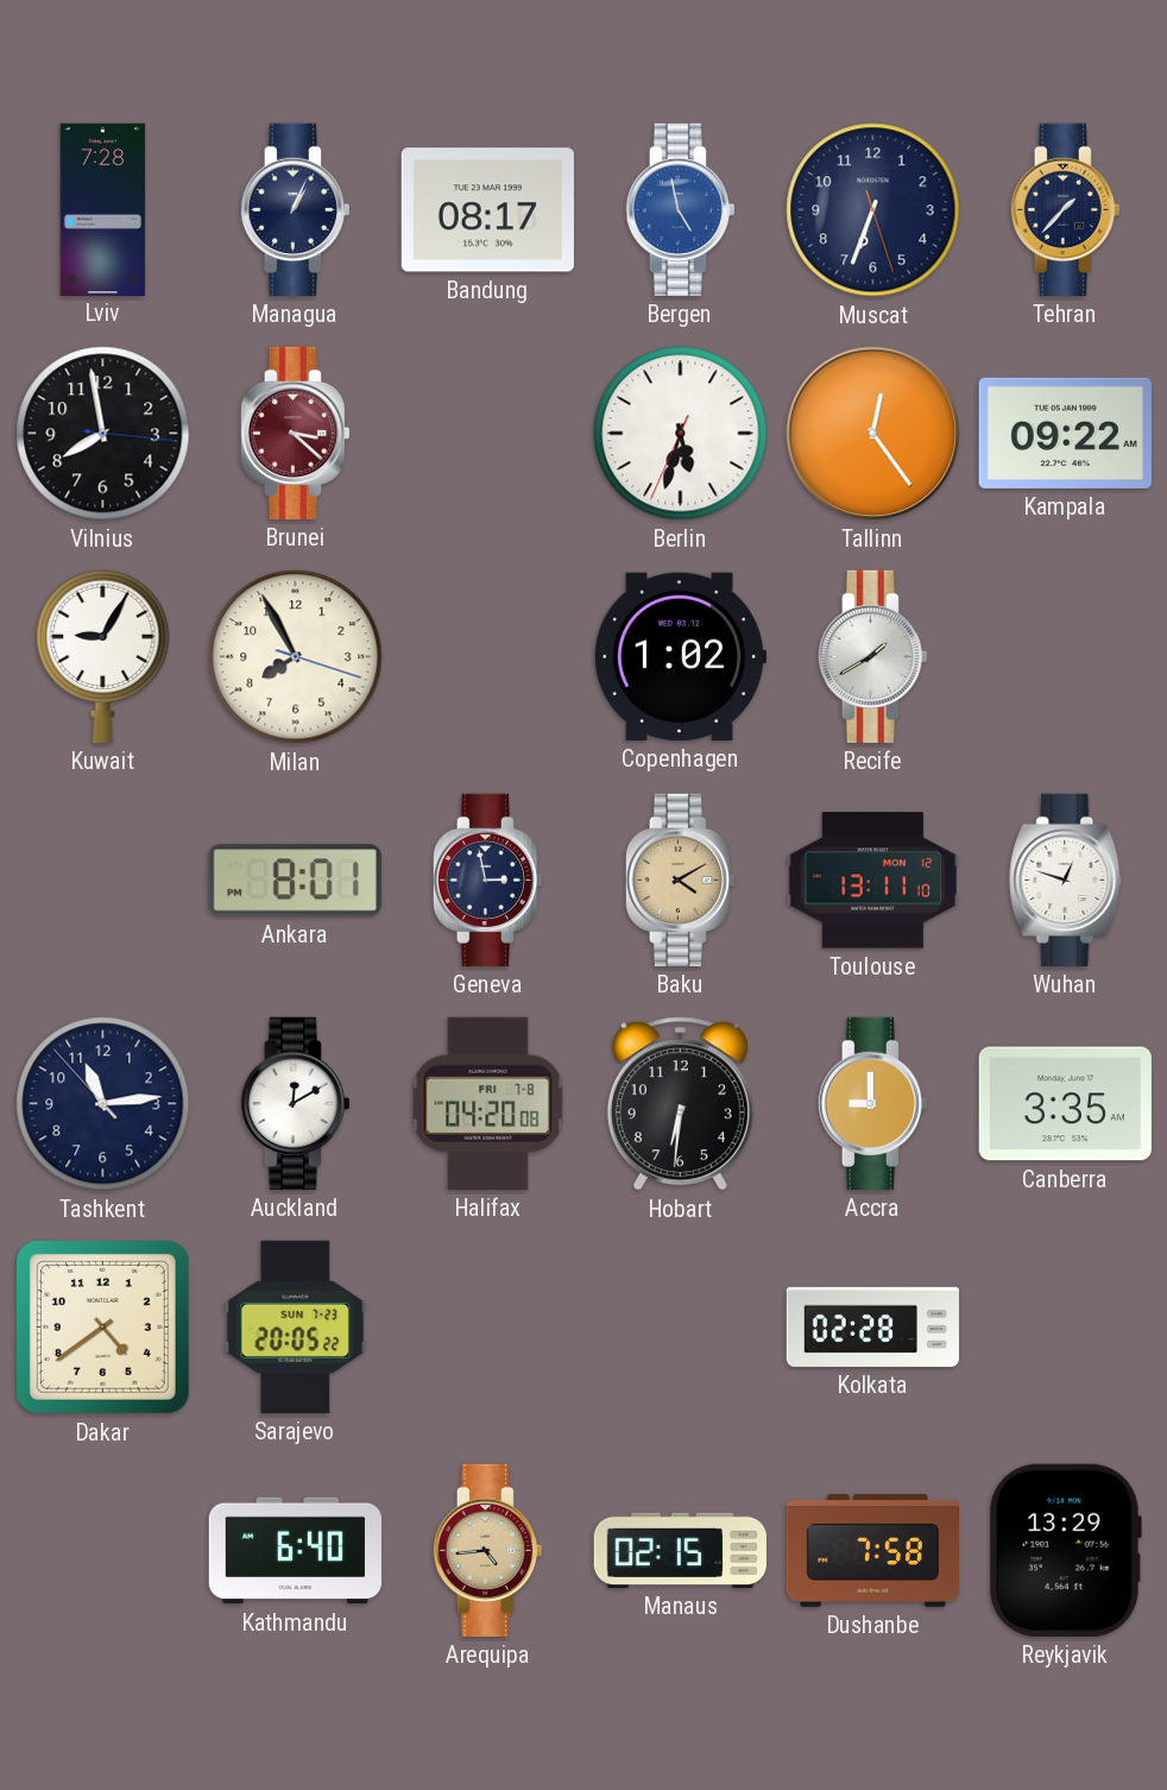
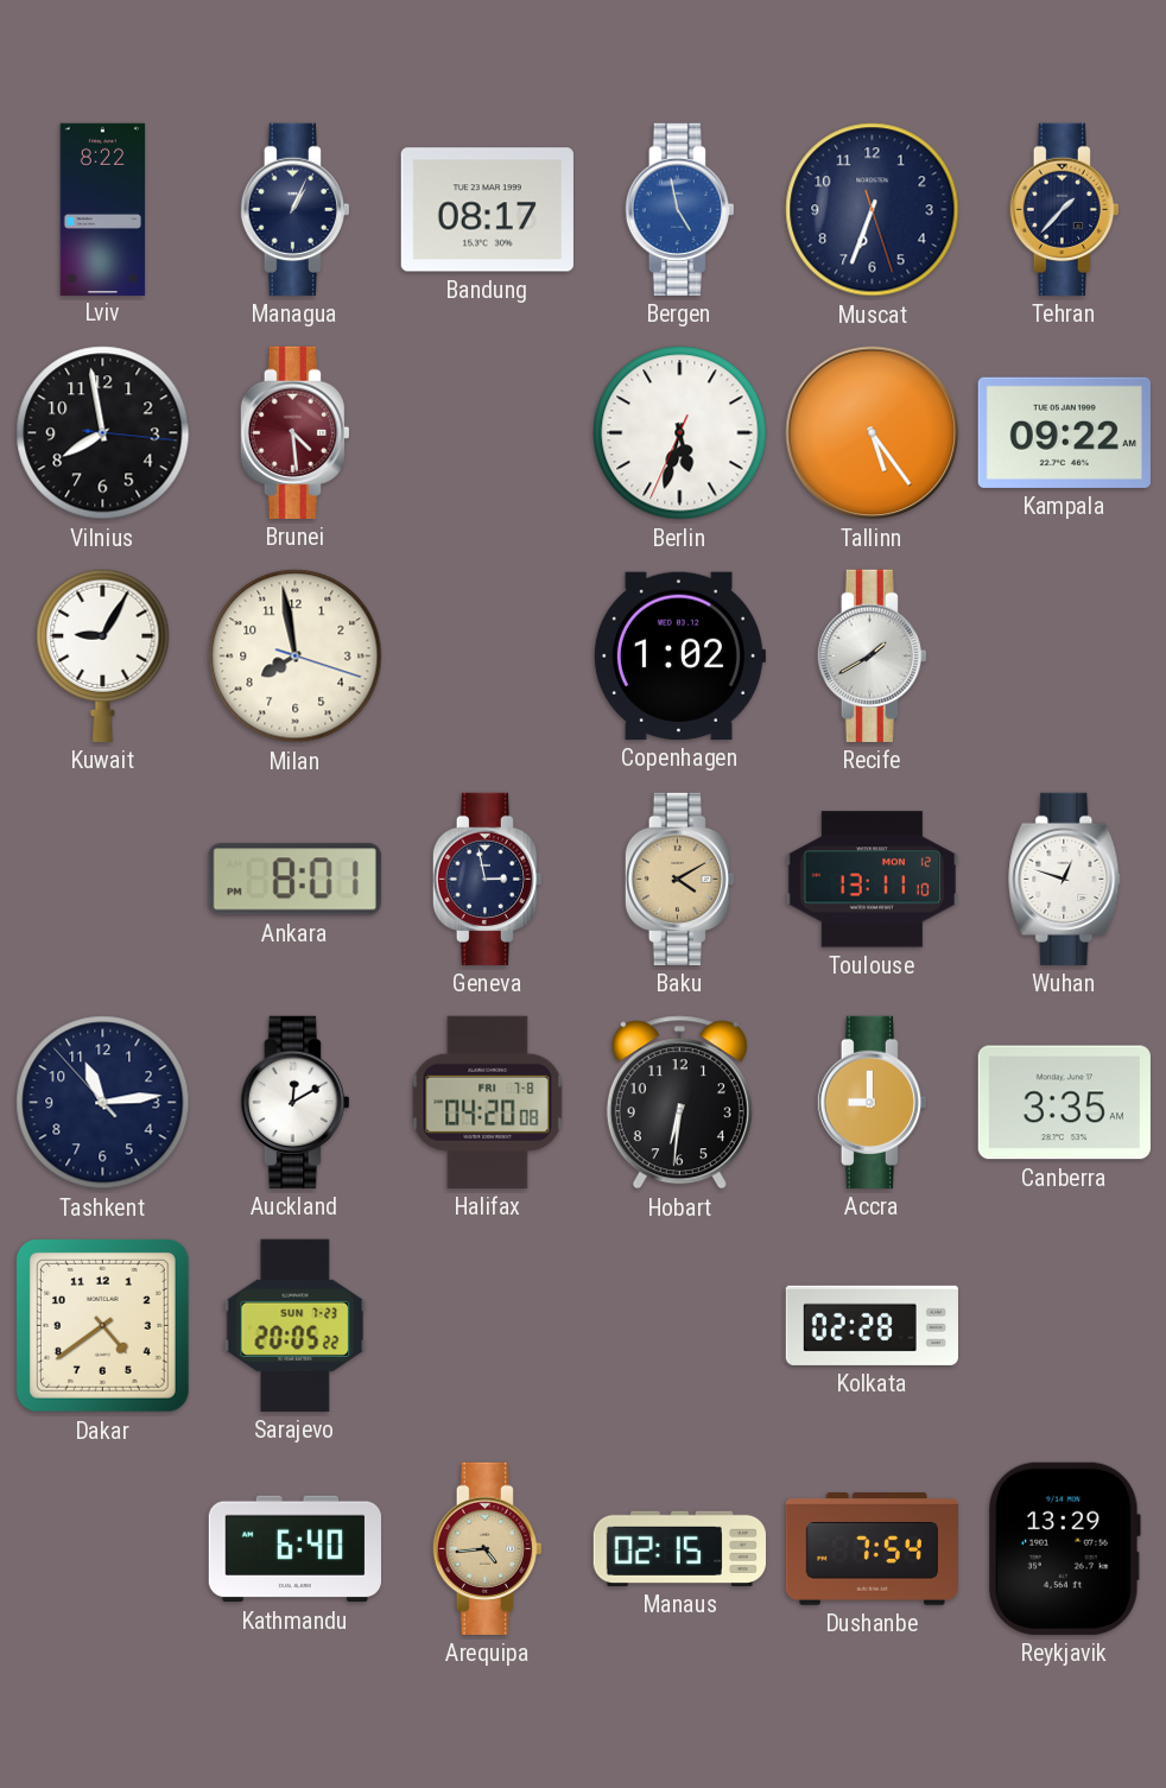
Lviv: 7:28 -> 8:22
Brunei: 3:22 -> 4:29
Tallinn: 12:24 -> 5:24
Milan: 7:55 -> 7:58
Dushanbe: 7:58 -> 7:54
